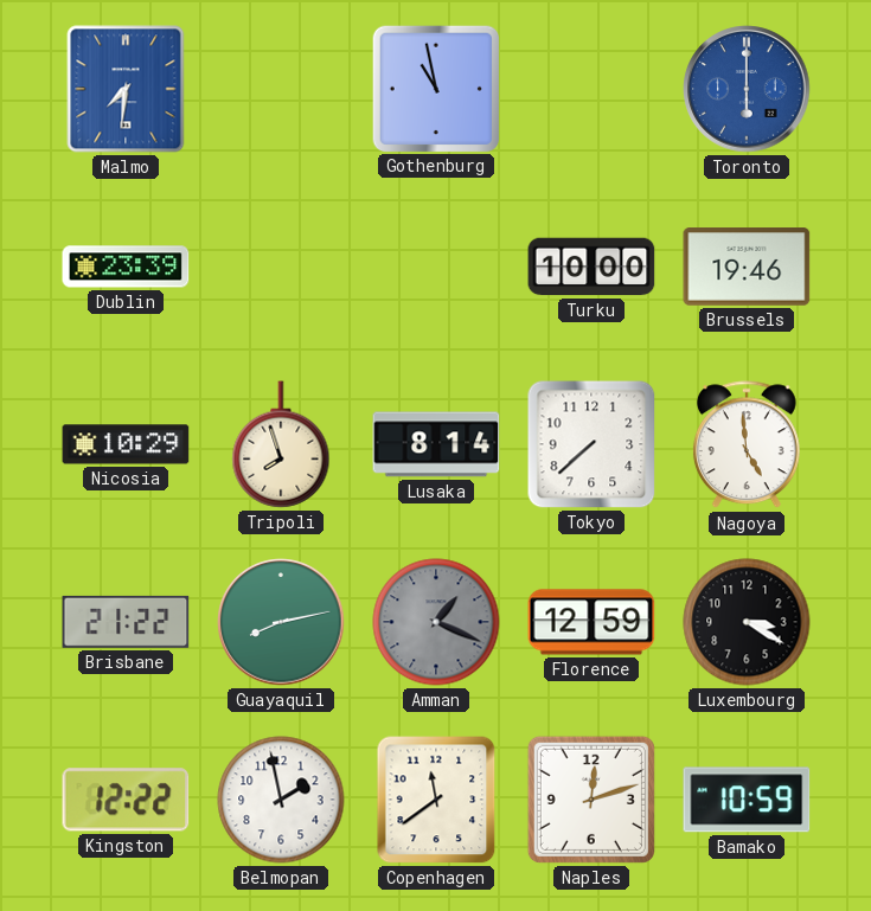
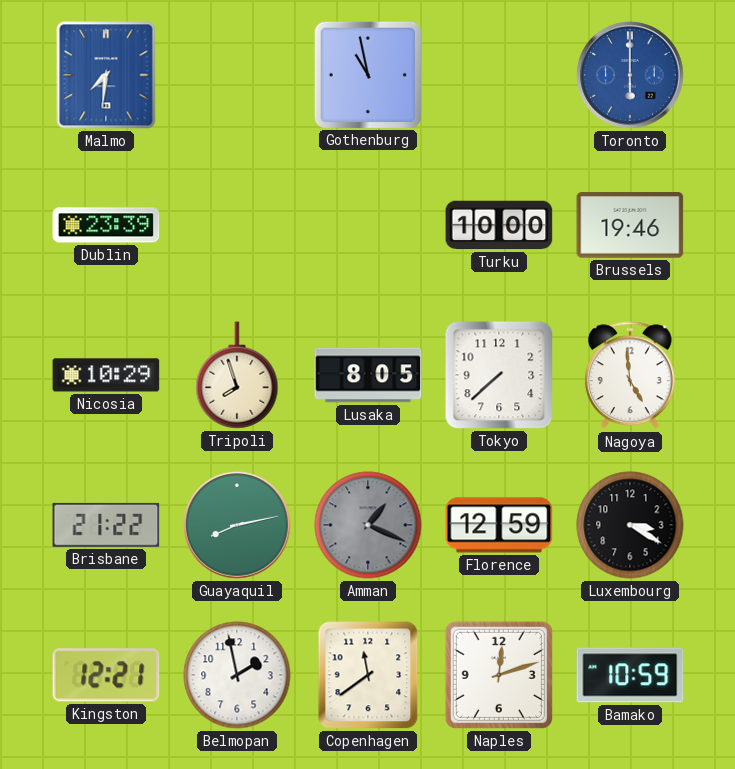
Lusaka: 8:14 -> 8:05
Kingston: 12:22 -> 12:21
